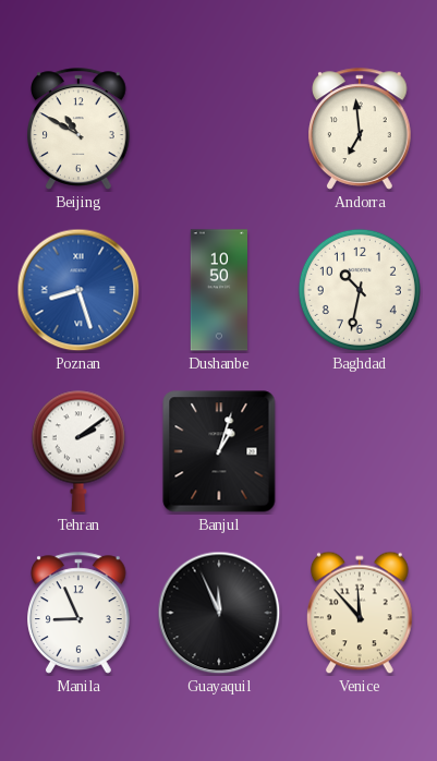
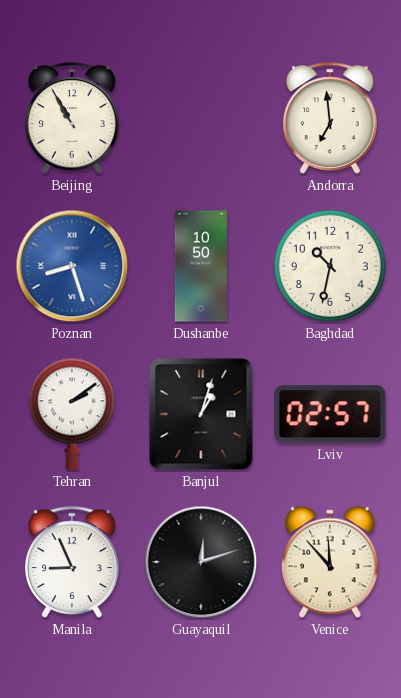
Beijing: 10:50 -> 10:55
Lviv: none -> 02:57
Guayaquil: 11:56 -> 12:12
